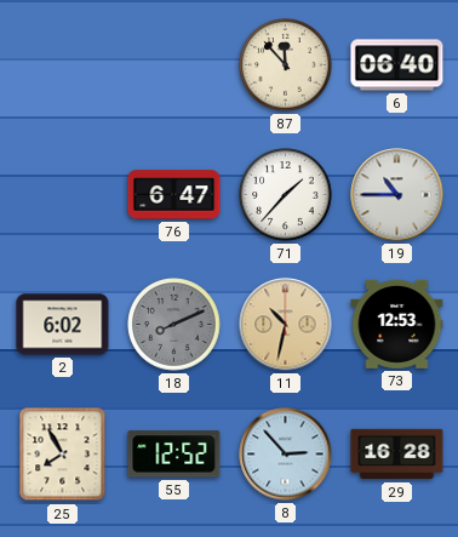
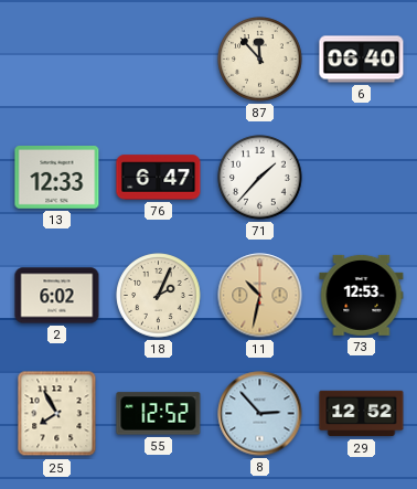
13: none -> 12:33
19: 10:45 -> none
18: 8:11 -> 2:04
18 dial: grey -> cream
29: 16:28 -> 12:52
